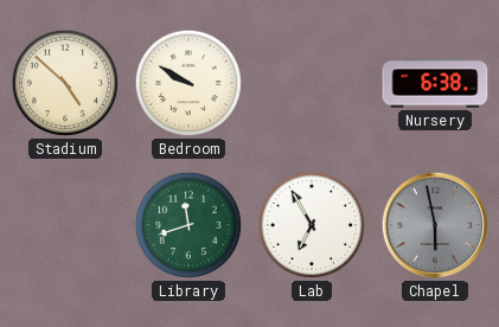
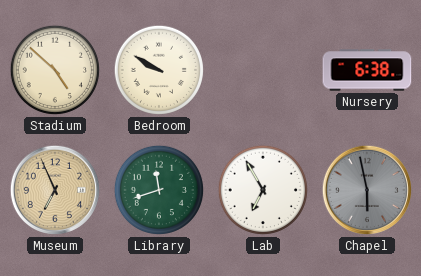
Museum: none -> 6:56
